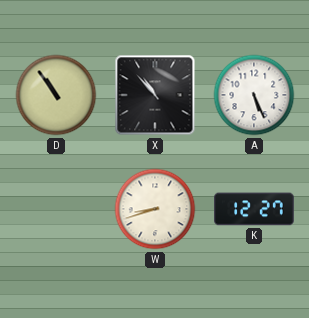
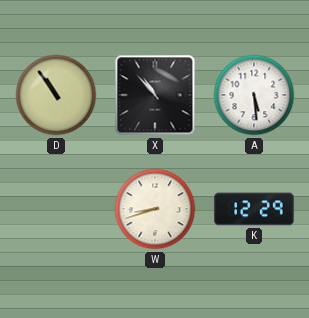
A: 5:26 -> 5:29
K: 12:27 -> 12:29
